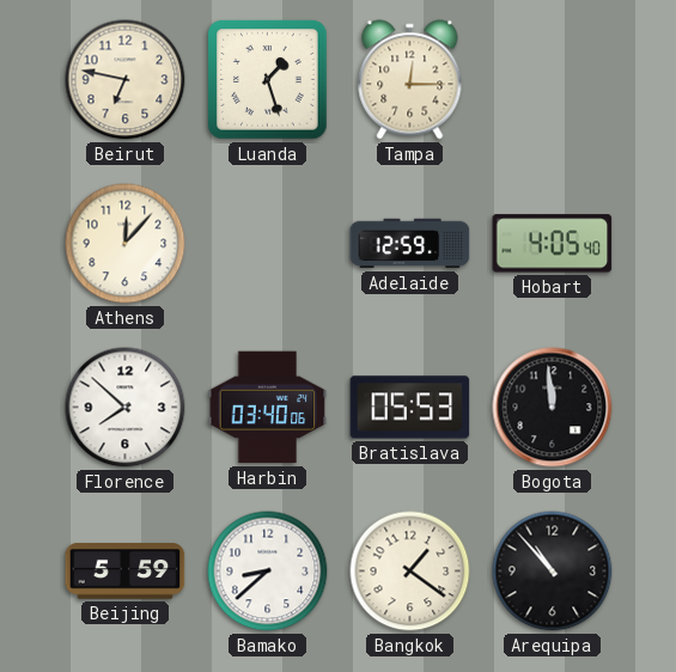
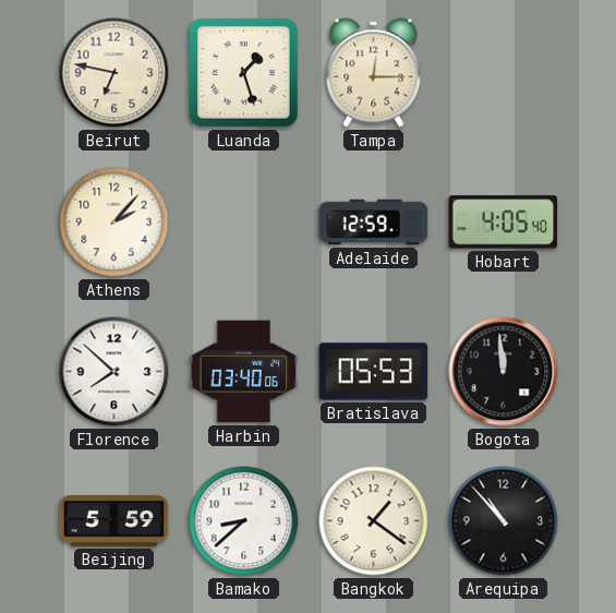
Athens: 12:07 -> 2:07
